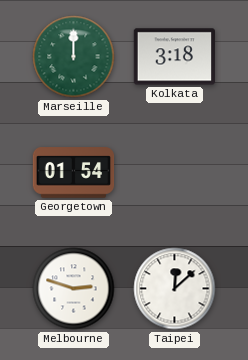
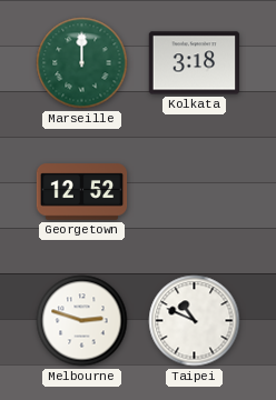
Georgetown: 01:54 -> 12:52
Taipei: 12:08 -> 10:49
